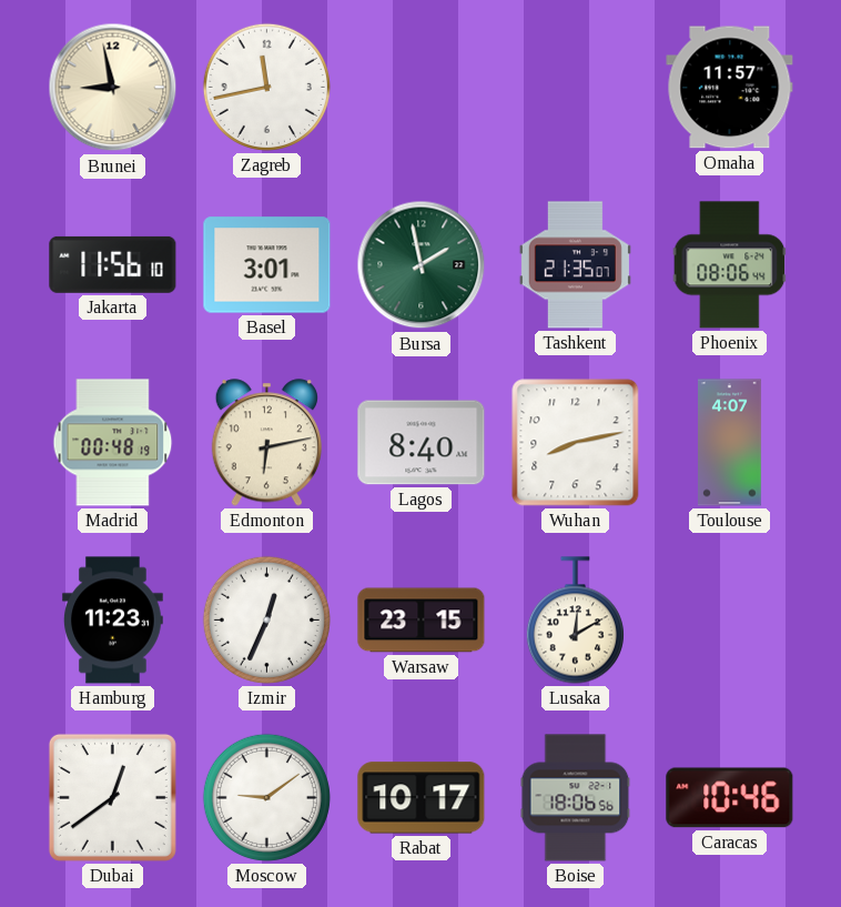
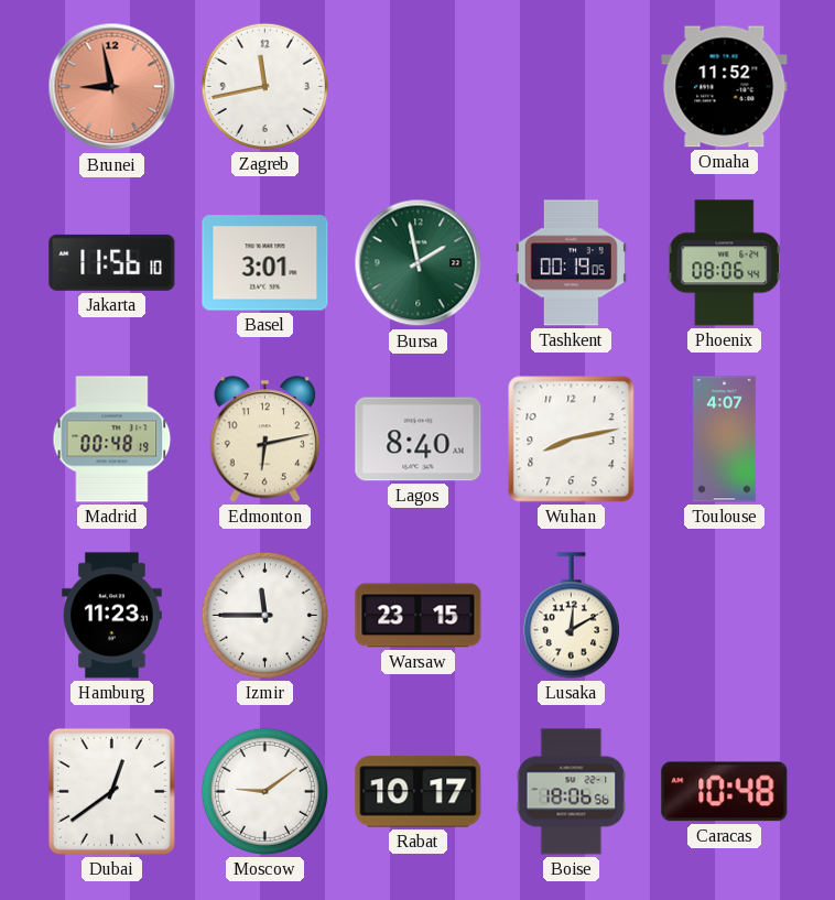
Brunei dial: cream -> salmon
Omaha: 11:57 -> 11:52
Tashkent: 21:35 -> 00:19
Izmir: 12:34 -> 11:45
Caracas: 10:46 -> 10:48
